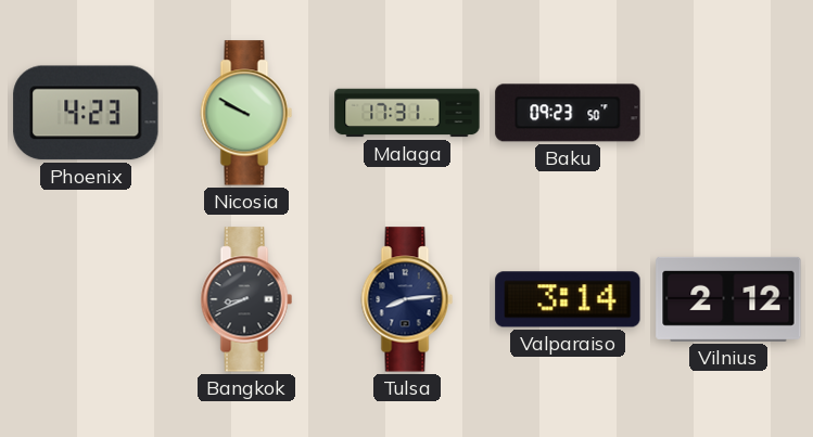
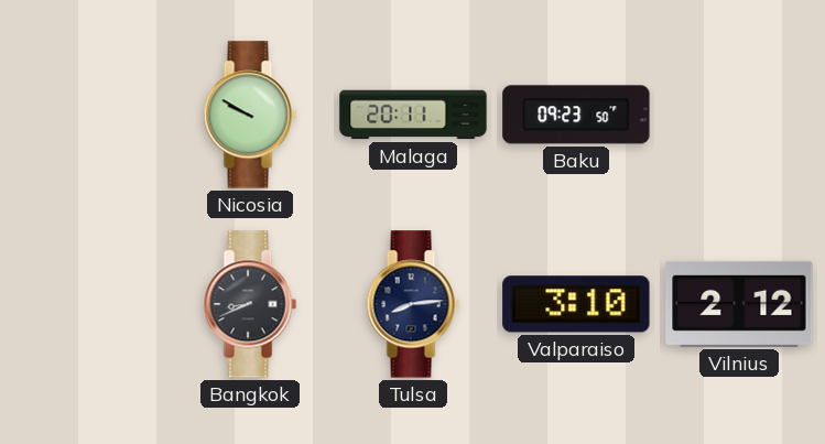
Phoenix: 4:23 -> none
Malaga: 17:31 -> 20:11
Valparaiso: 3:14 -> 3:10
